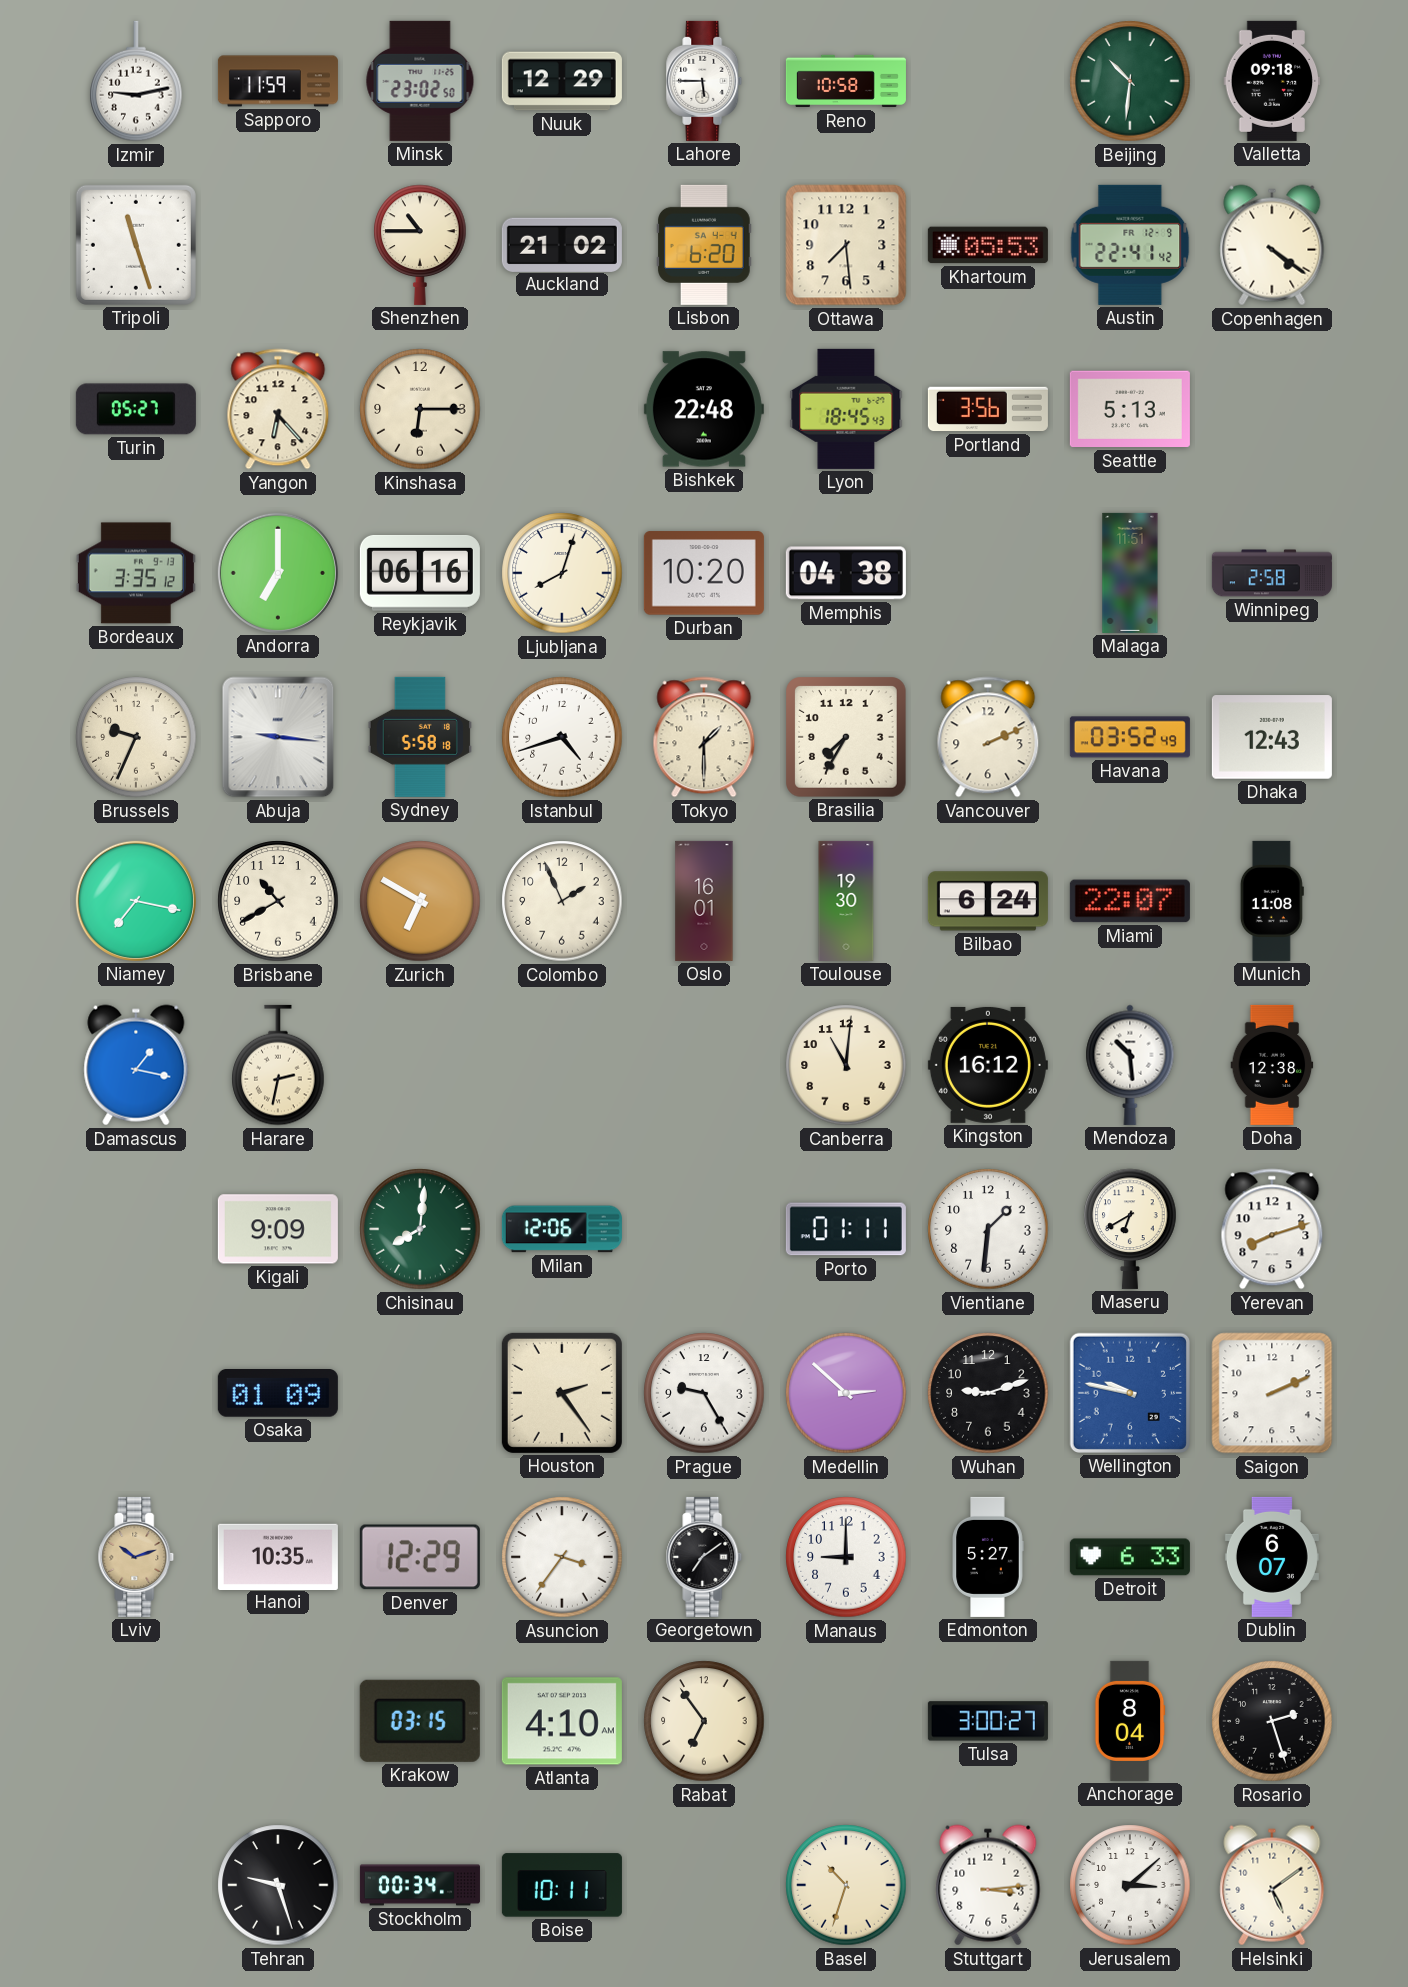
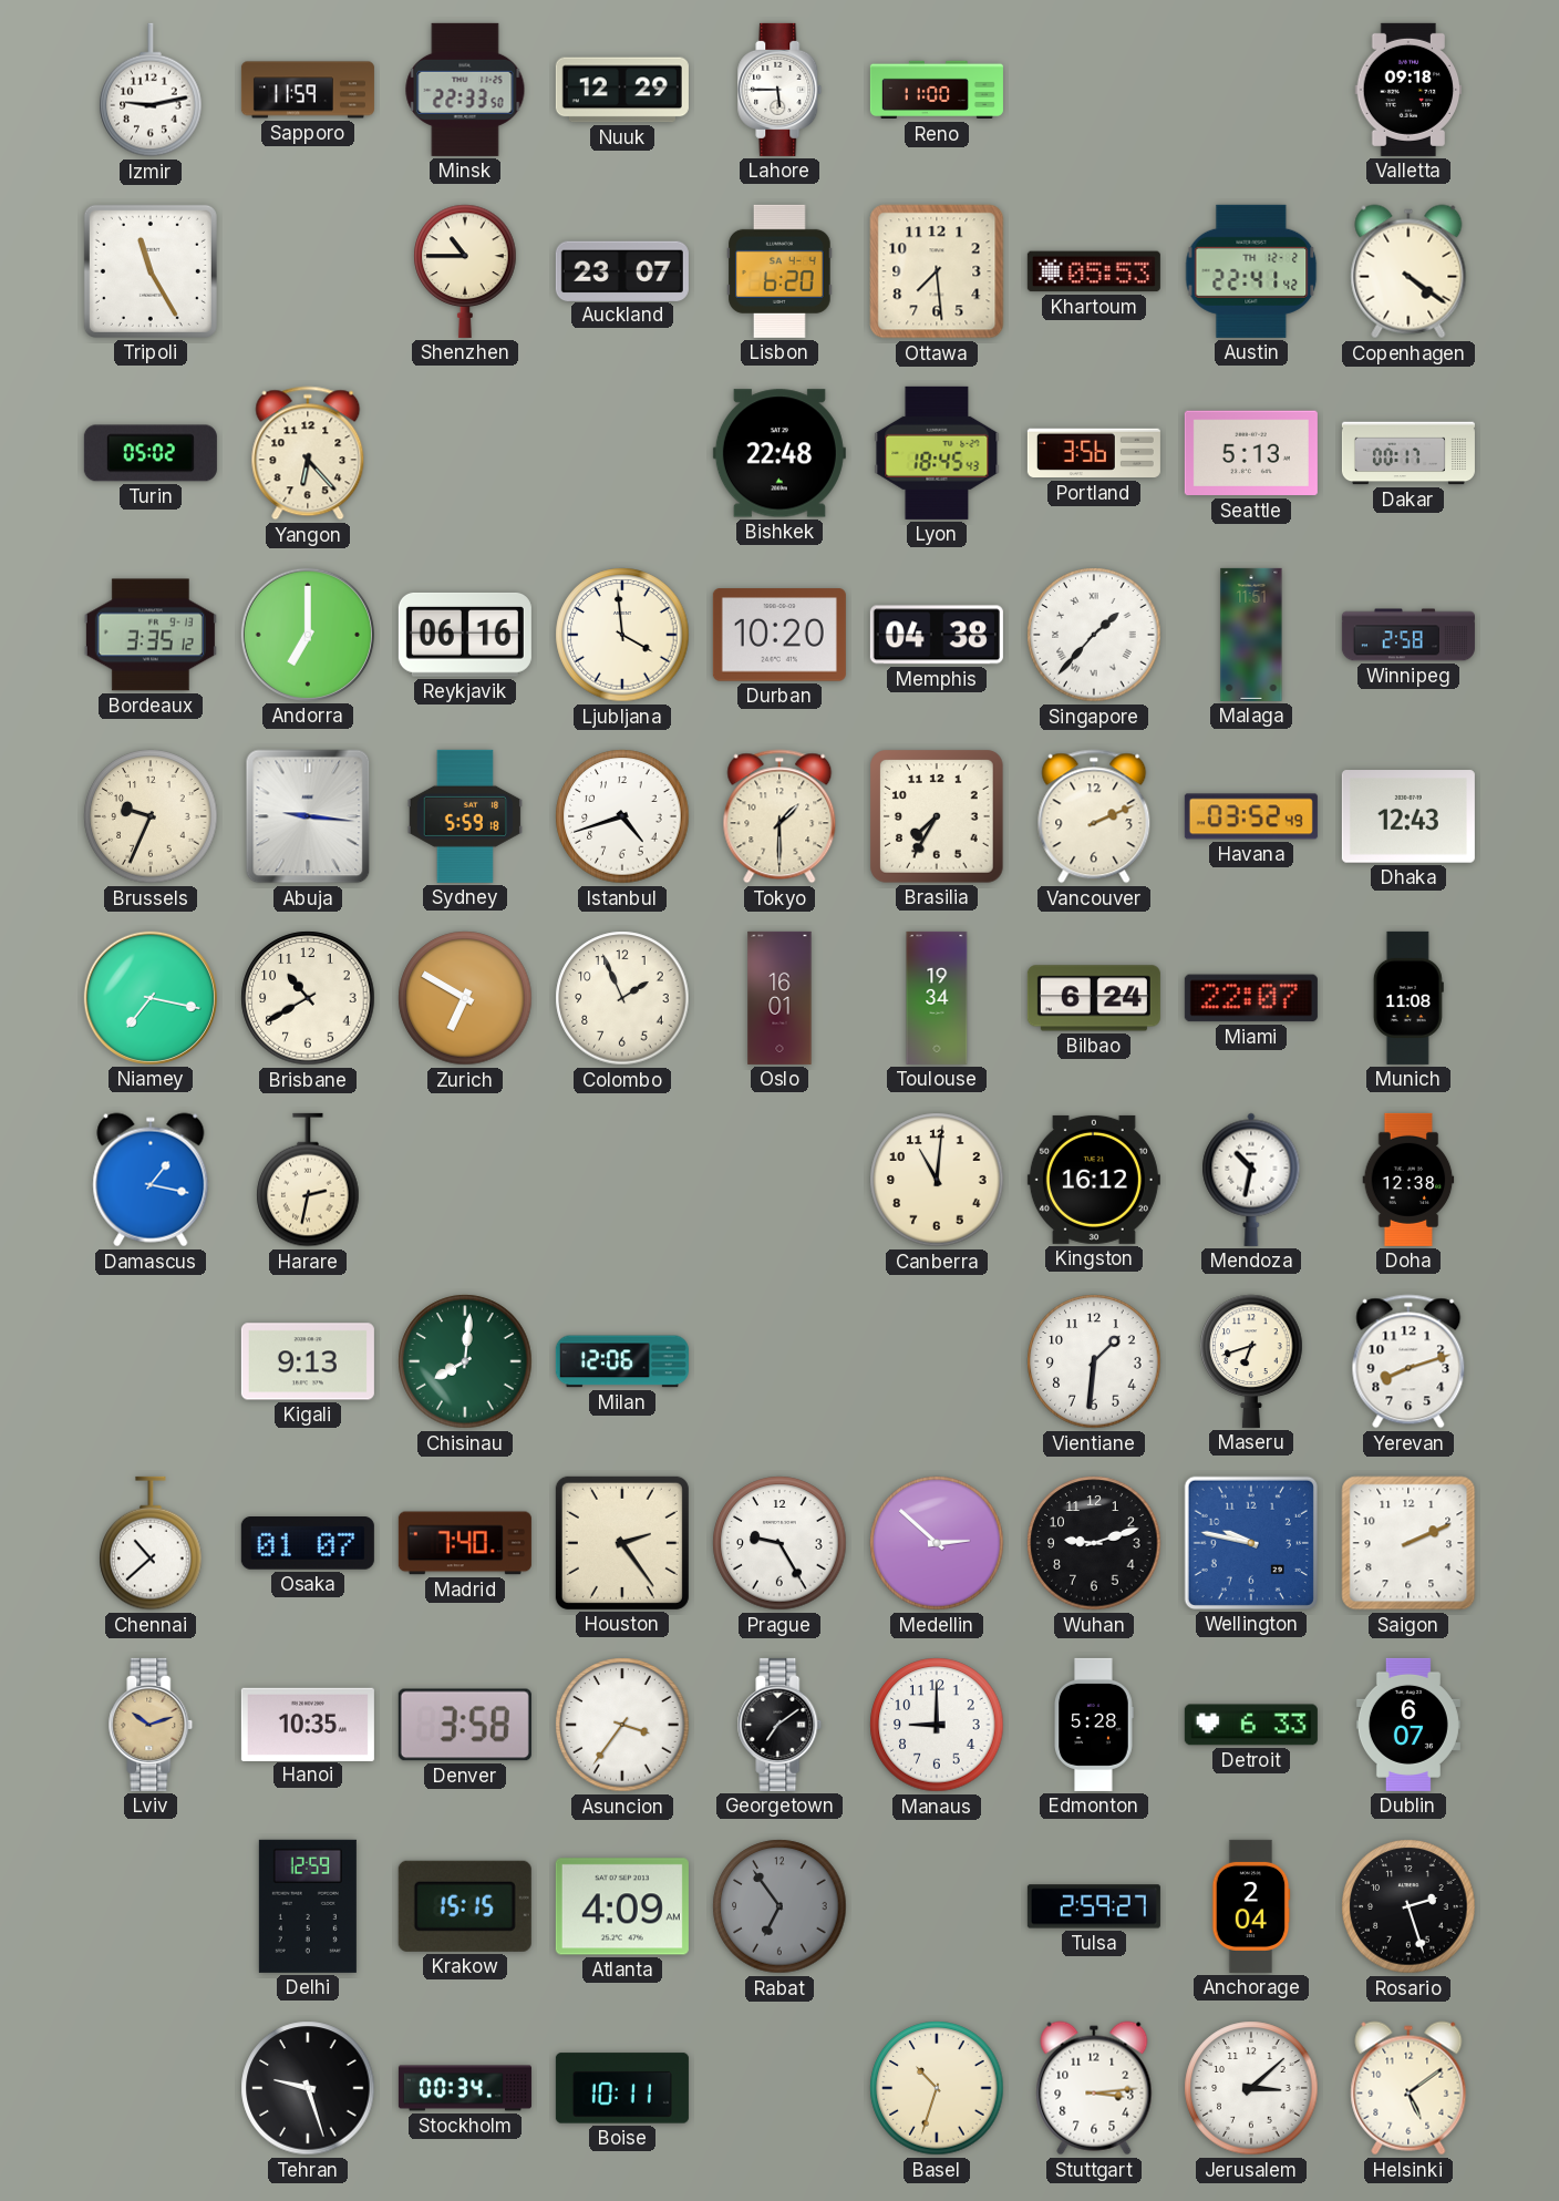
Minsk: 23:02 -> 22:33
Reno: 10:58 -> 11:00
Beijing: 10:31 -> none
Tripoli: 11:27 -> 11:25
Auckland: 21:02 -> 23:07
Austin date: FR 12-9 -> TH 12-2
Turin: 05:27 -> 05:02
Kinshasa: 6:15 -> none
Dakar: none -> 00:17
Ljubljana: 8:03 -> 3:59
Singapore: none -> 1:37
Sydney: 5:58 -> 5:59
Toulouse: 19:30 -> 19:34
Mendoza: 10:29 -> 10:32
Kigali: 9:09 -> 9:13
Porto: 01:11 -> none
Maseru: 6:40 -> 6:42
Chennai: none -> 10:38
Osaka: 01:09 -> 01:07
Madrid: none -> 7:40
Denver: 12:29 -> 3:58
Edmonton: 5:27 -> 5:28
Delhi: none -> 12:59
Krakow: 03:15 -> 15:15
Atlanta: 4:10 -> 4:09
Rabat dial: cream -> grey
Tulsa: 3:00 -> 2:59
Anchorage: 8:04 -> 2:04
